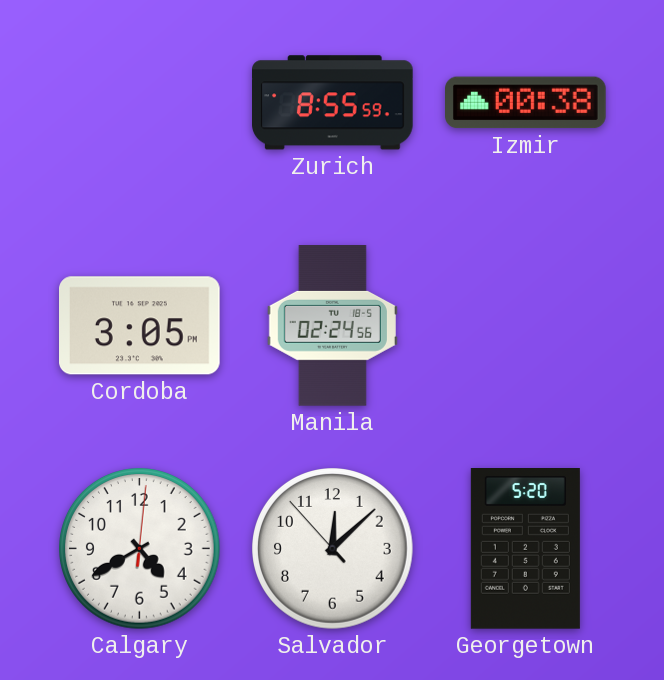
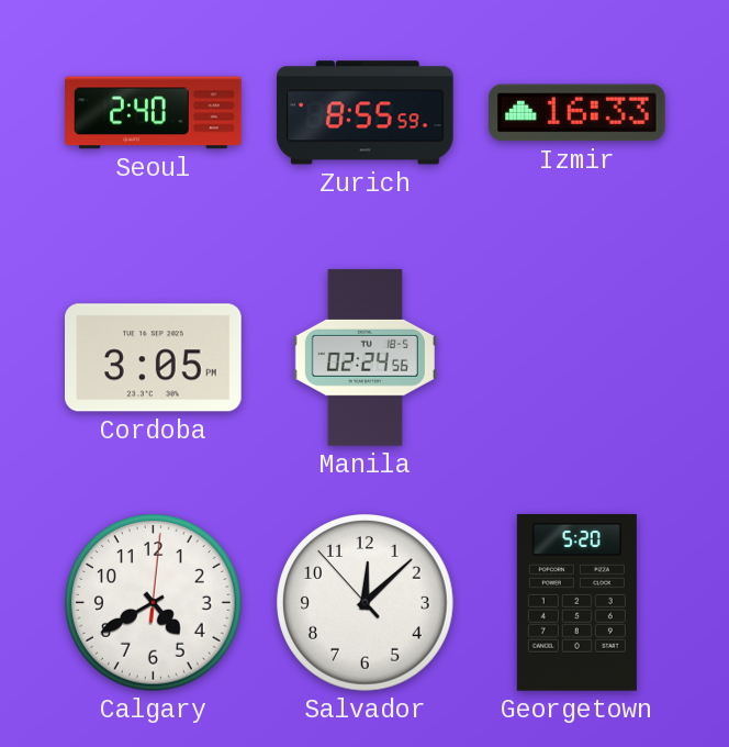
Seoul: none -> 2:40
Izmir: 00:38 -> 16:33
